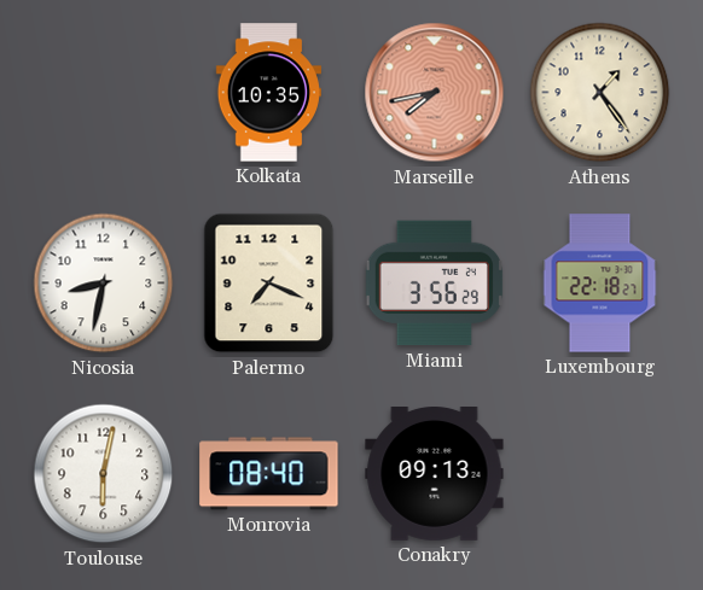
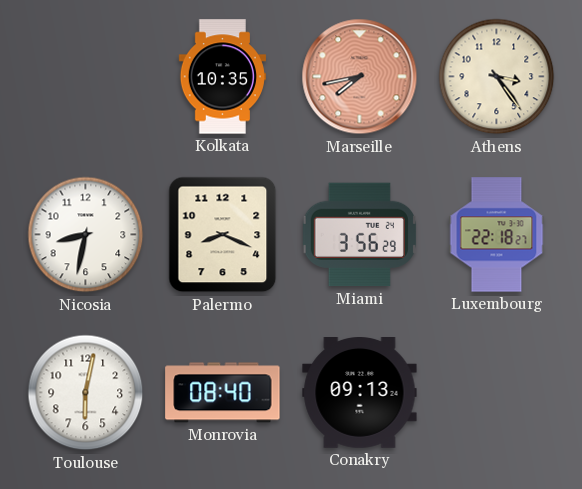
Athens: 1:24 -> 3:24
Palermo: 7:19 -> 8:19
